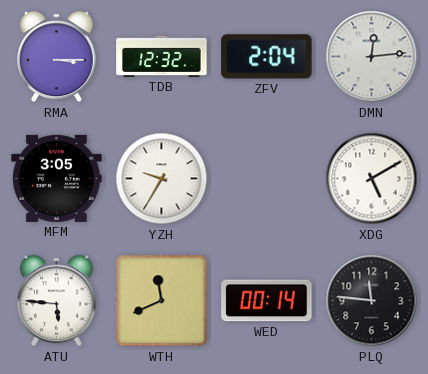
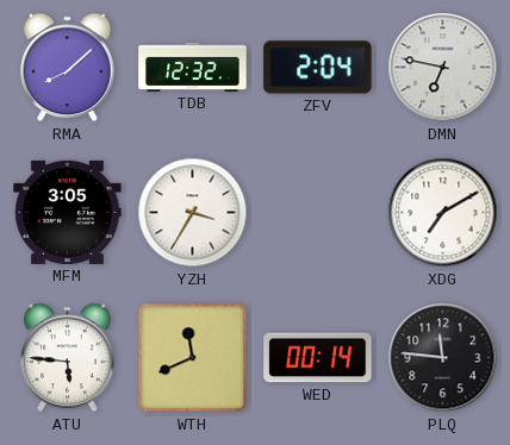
RMA: 3:15 -> 8:08
DMN: 12:14 -> 6:47
YZH: 9:35 -> 3:35
XDG: 5:10 -> 7:10
